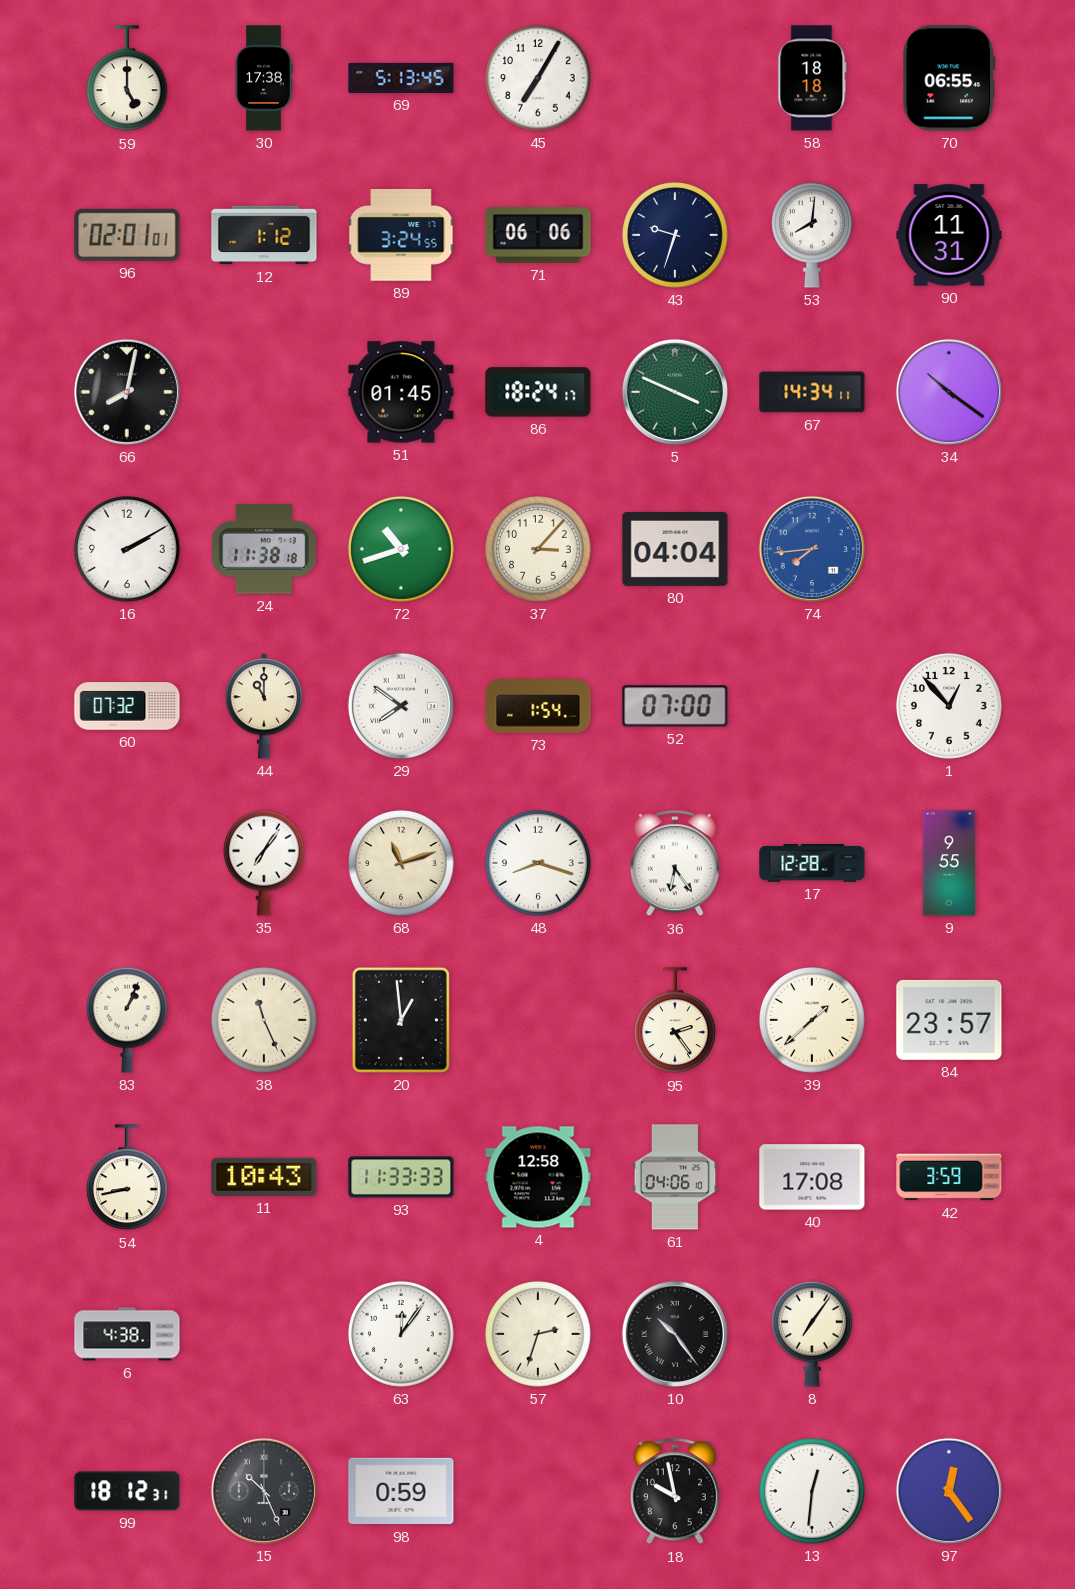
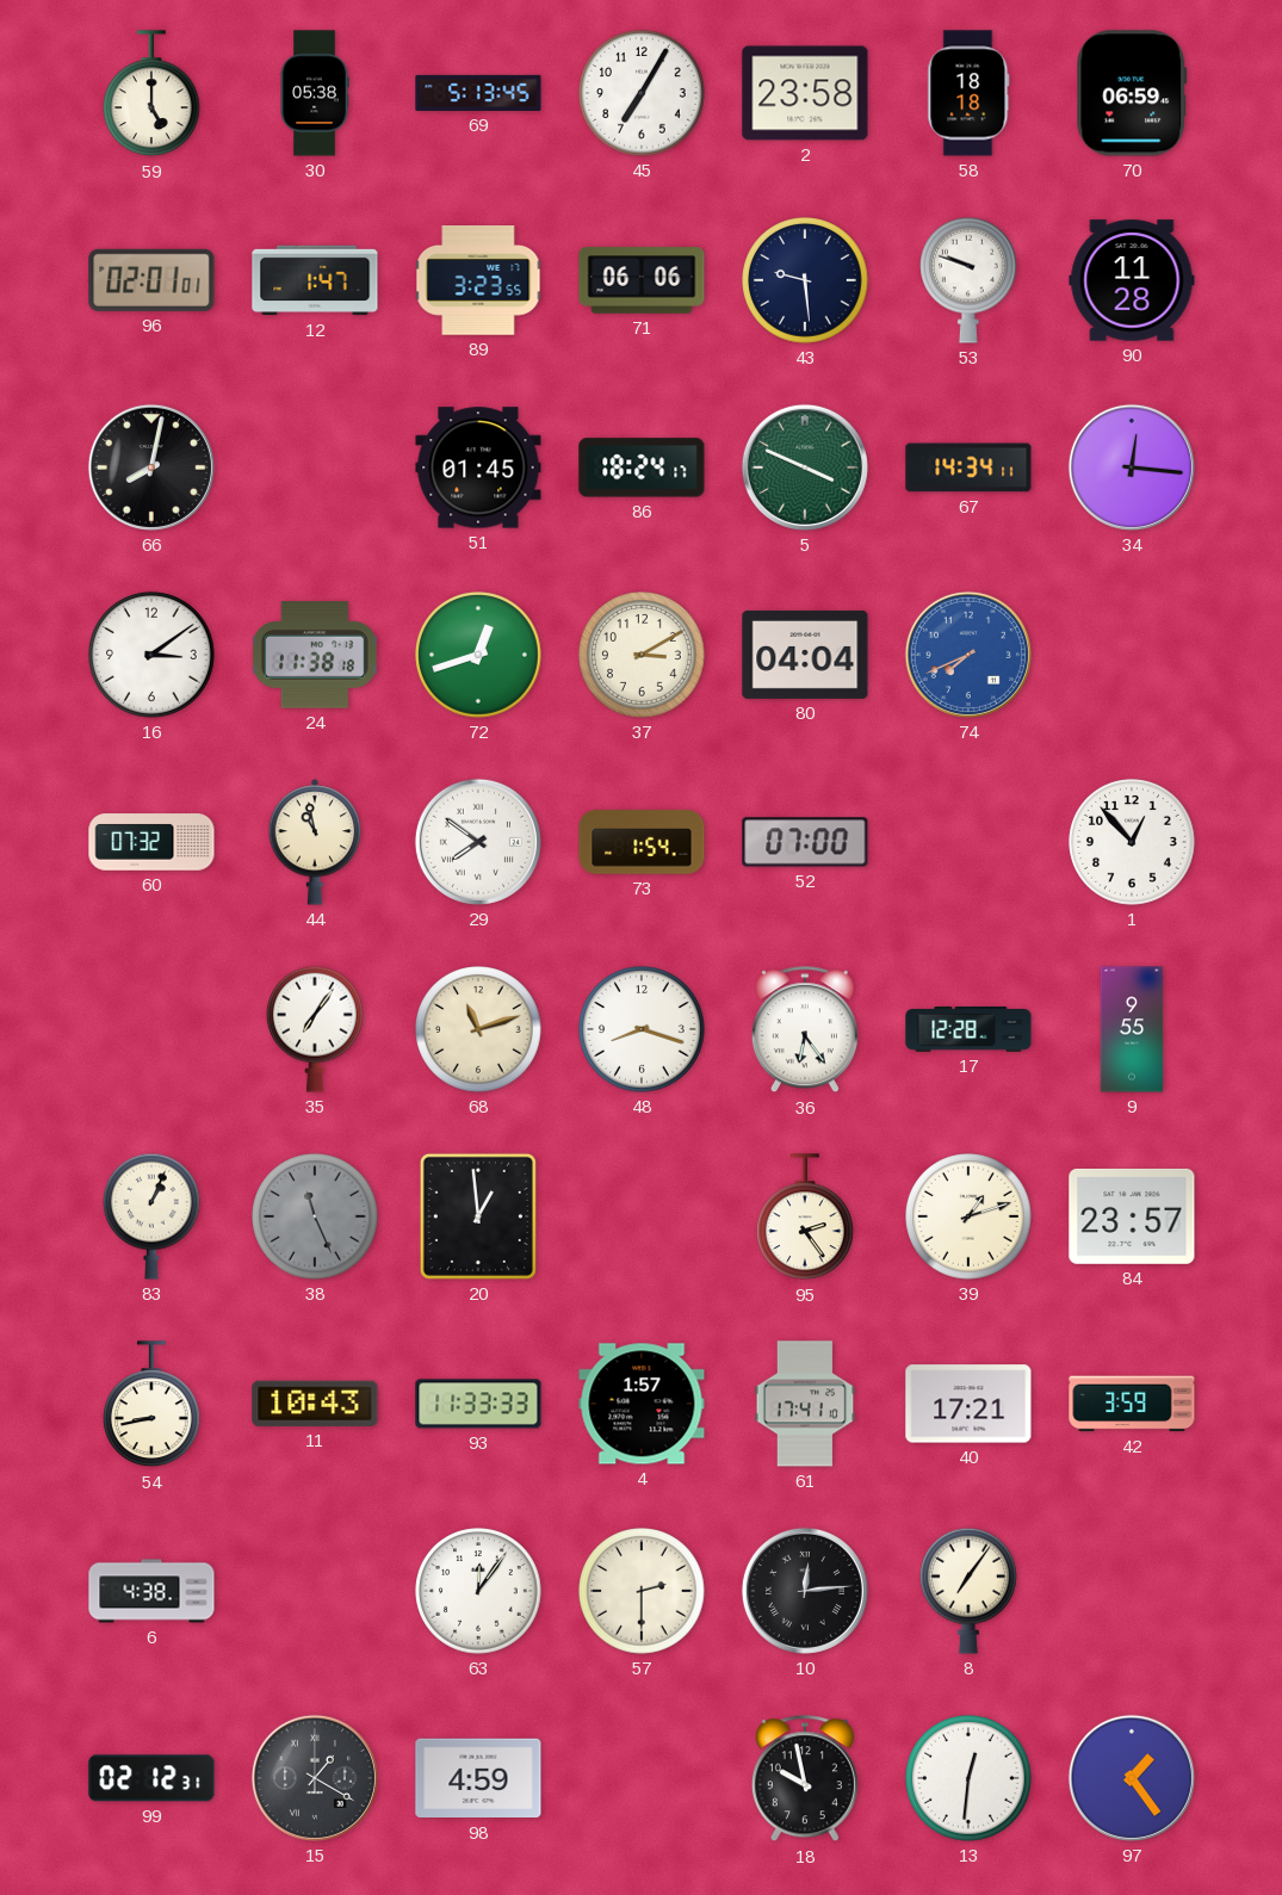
30: 17:38 -> 05:38
2: none -> 23:58
70: 06:55 -> 06:59
12: 1:12 -> 1:47
89: 3:24 -> 3:23
43: 9:33 -> 9:29
53: 8:01 -> 9:48
90: 11:31 -> 11:28
34: 10:21 -> 12:16
16: 2:10 -> 3:09
72: 10:42 -> 12:42
37: 3:07 -> 3:10
74: 7:44 -> 7:41
44: 11:00 -> 10:58
38 dial: cream -> grey
39: 1:38 -> 1:12
4: 12:58 -> 1:57
61: 04:06 -> 17:41
40: 17:08 -> 17:21
57: 2:33 -> 2:30
10: 10:24 -> 12:14
99: 18:12 -> 02:12
15: 10:26 -> 1:20
98: 0:59 -> 4:59
97: 12:24 -> 1:24
